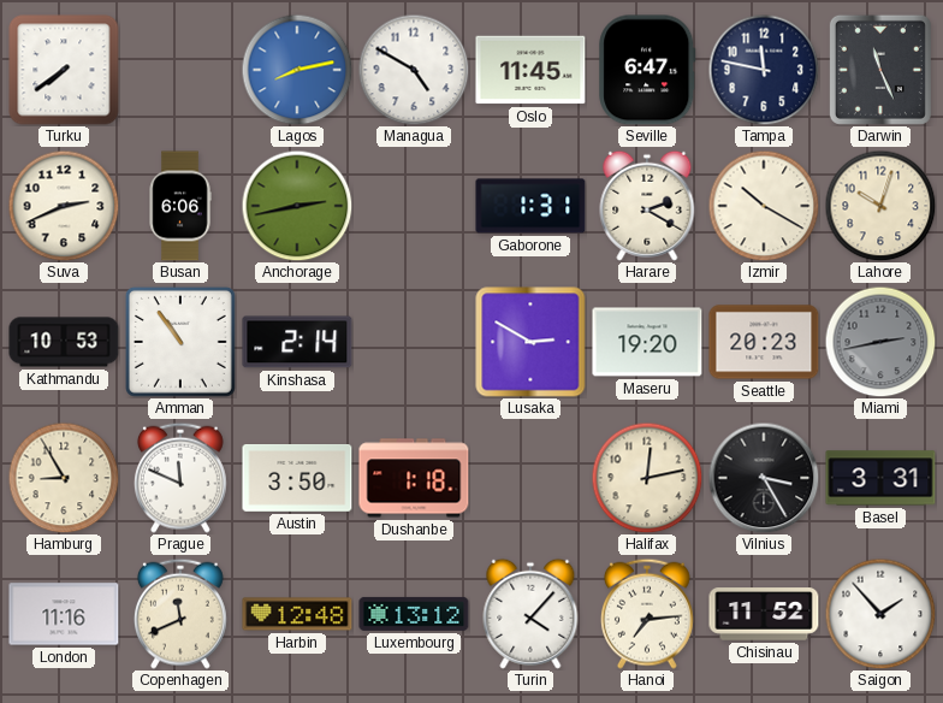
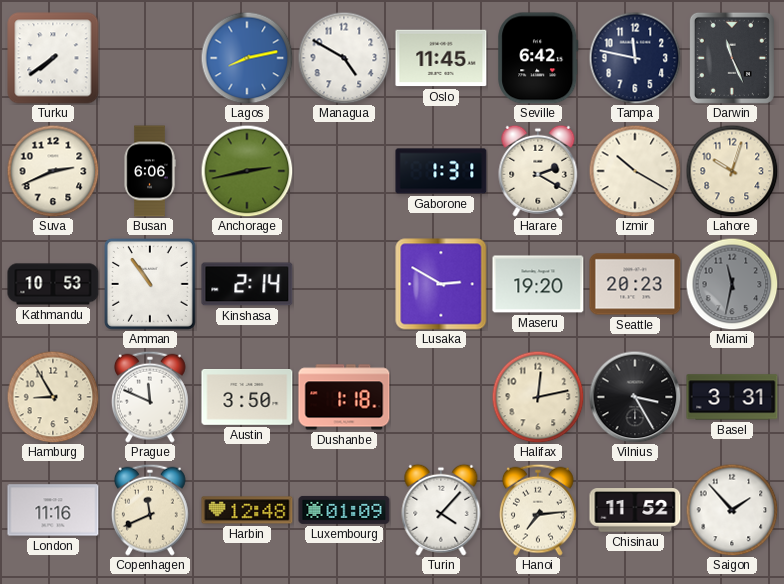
Seville: 6:47 -> 6:42
Miami: 2:43 -> 11:32
Luxembourg: 13:12 -> 01:09
